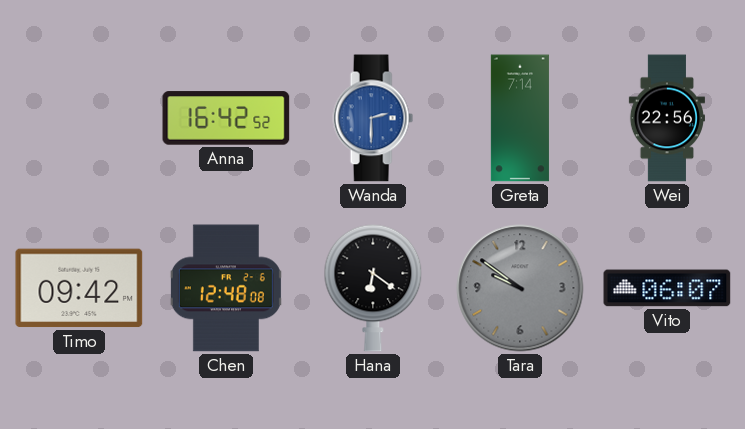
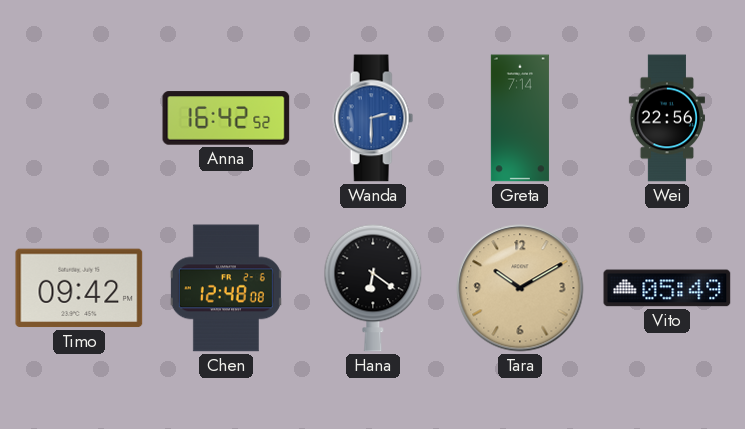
Tara: 9:51 -> 10:10
Tara dial: grey -> champagne
Vito: 06:07 -> 05:49
